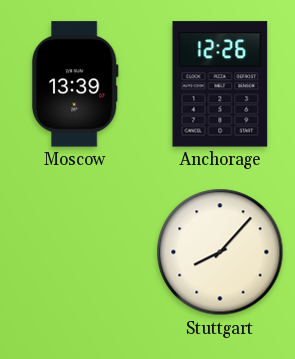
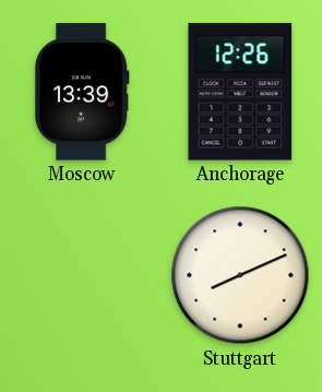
Stuttgart: 8:07 -> 8:11
